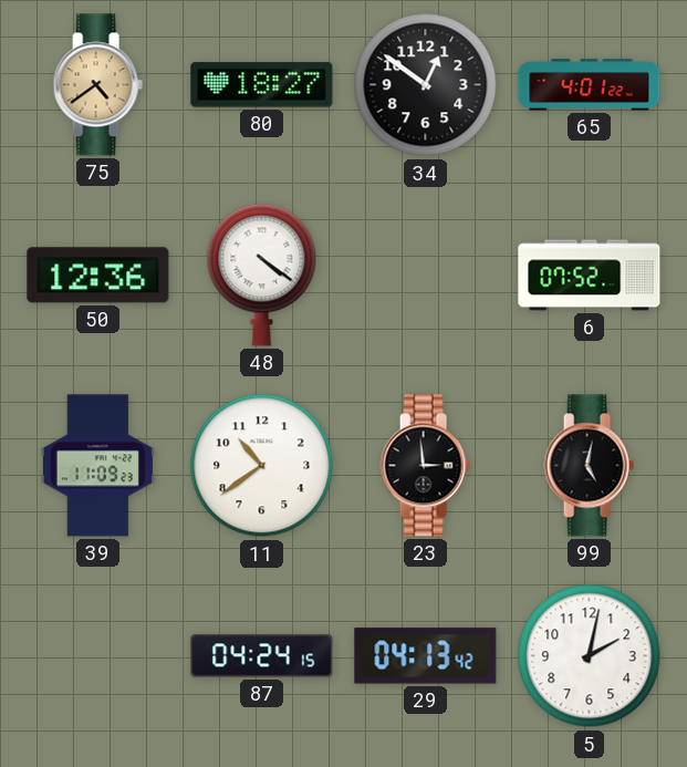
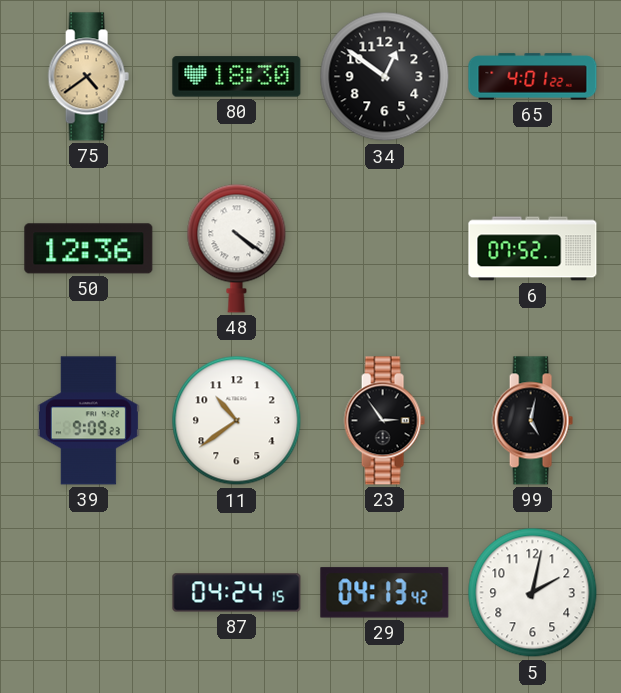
80: 18:27 -> 18:30
39: 11:09 -> 9:09
23: 2:59 -> 2:54
